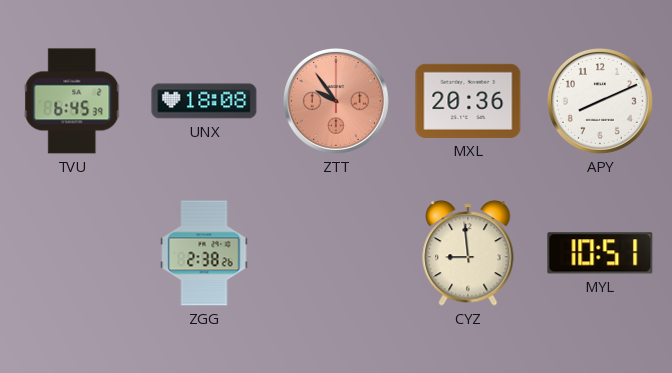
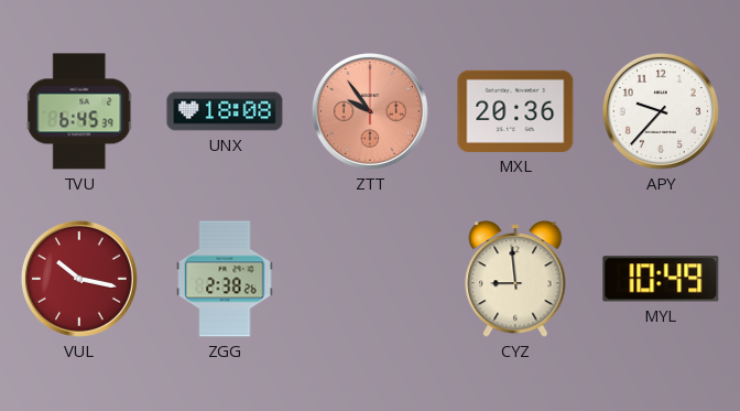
APY: 8:11 -> 9:37
VUL: none -> 10:17
MYL: 10:51 -> 10:49
